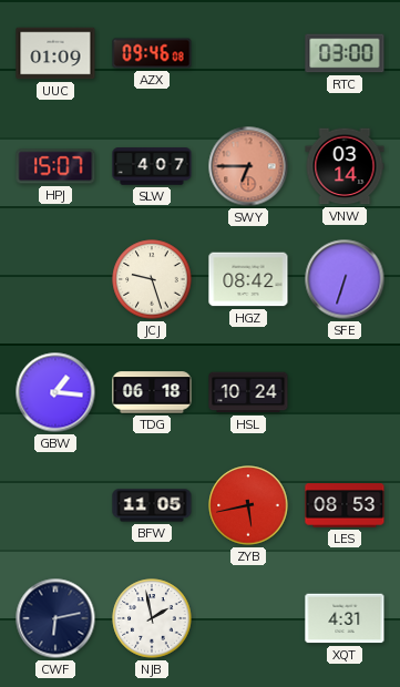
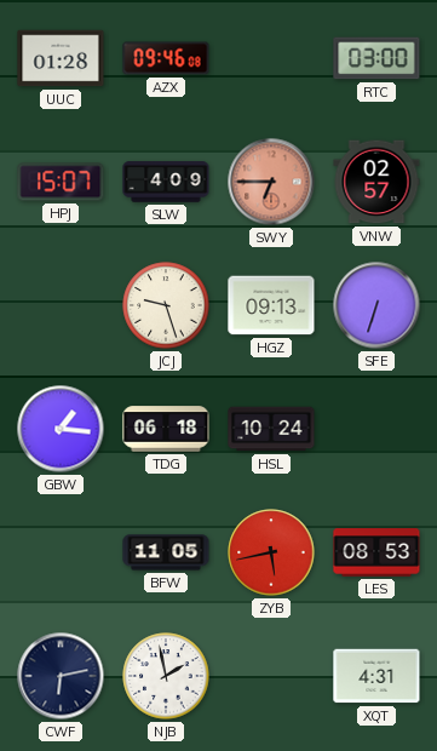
UUC: 01:09 -> 01:28
SLW: 4:07 -> 4:09
VNW: 03:14 -> 02:57
HGZ: 08:42 -> 09:13
